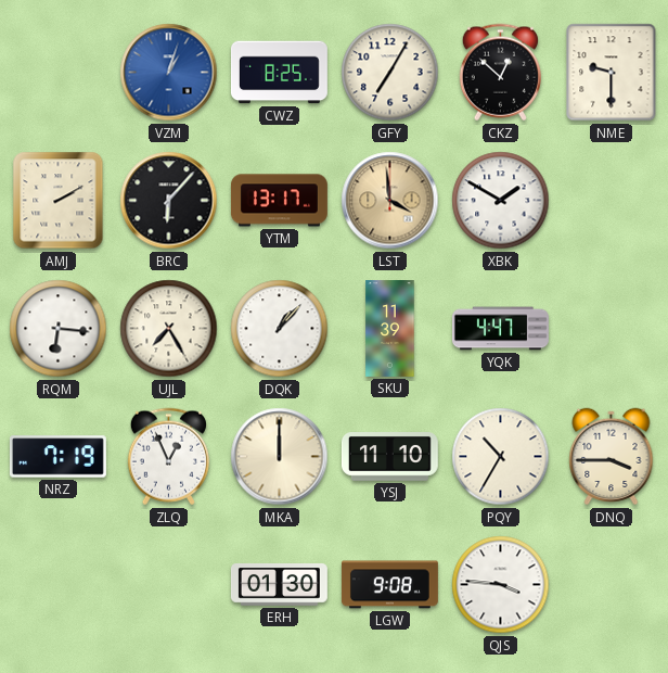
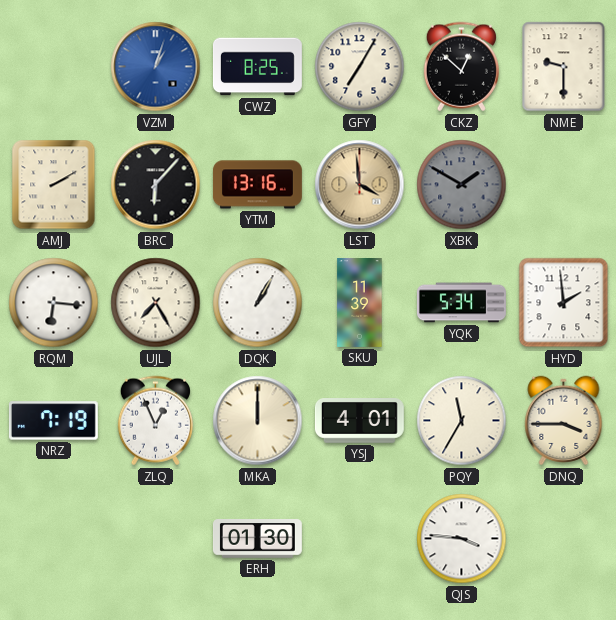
YTM: 13:17 -> 13:16
XBK dial: white -> grey
DQK: 1:07 -> 1:05
YQK: 4:47 -> 5:34
HYD: none -> 1:59
YSJ: 11:10 -> 4:01
PQY: 10:35 -> 11:35
LGW: 9:08 -> none
